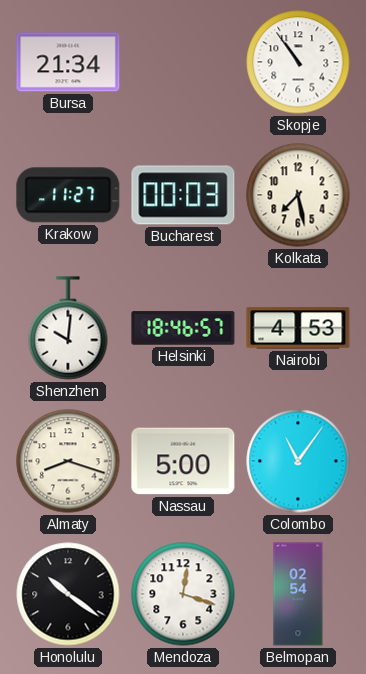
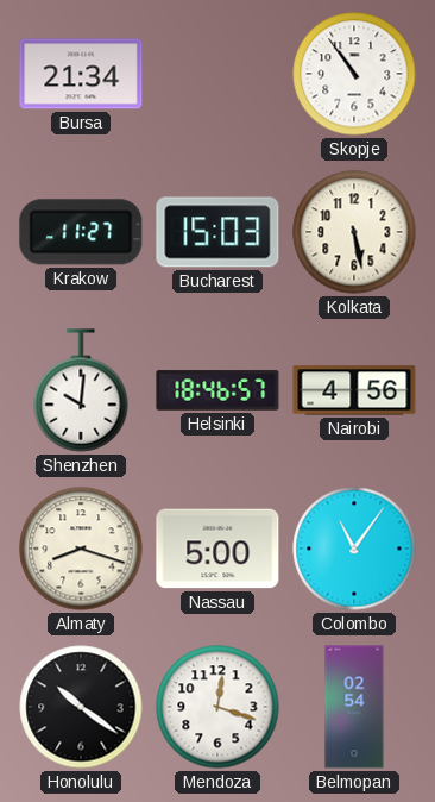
Bucharest: 00:03 -> 15:03
Kolkata: 7:28 -> 5:28
Nairobi: 4:53 -> 4:56
